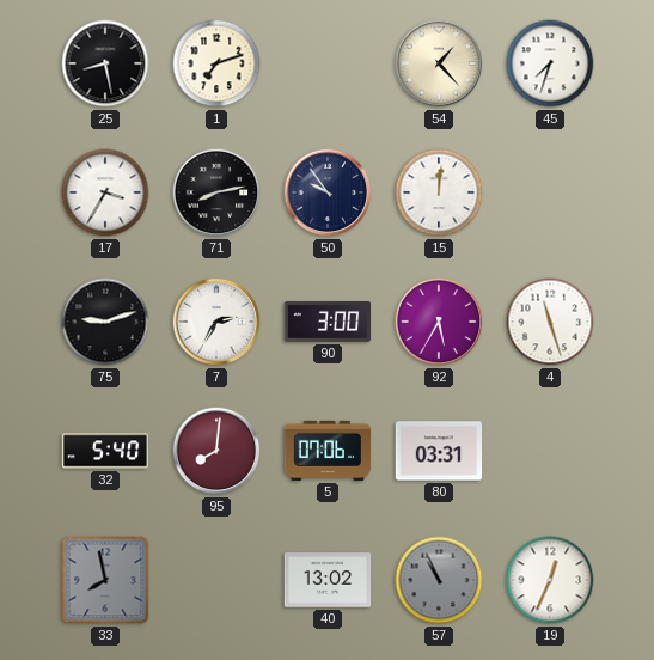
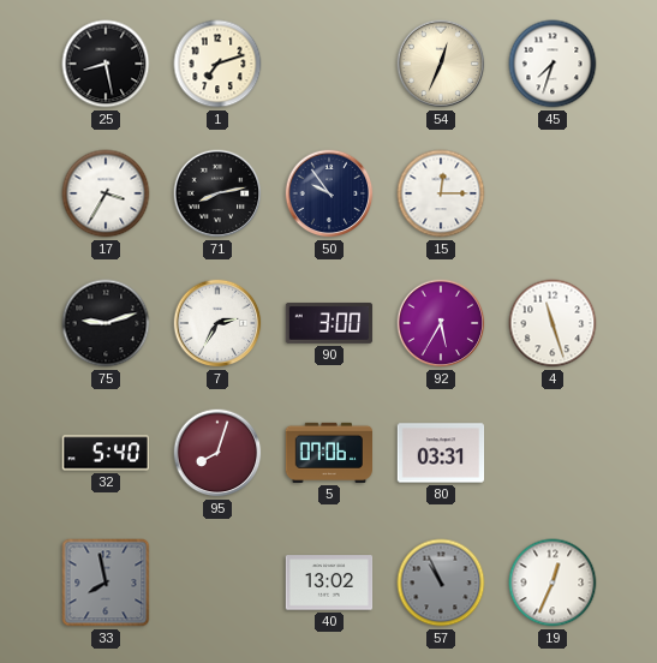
54: 1:23 -> 12:34
15: 12:01 -> 12:15
95: 8:01 -> 8:03
